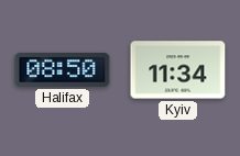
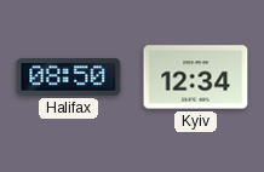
Kyiv: 11:34 -> 12:34
